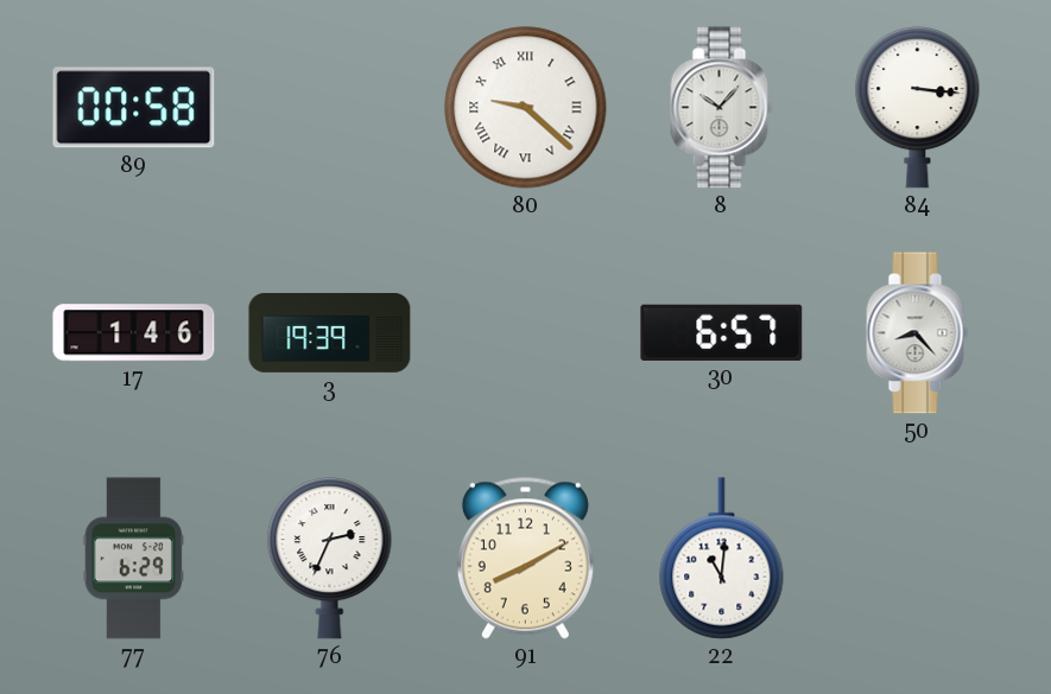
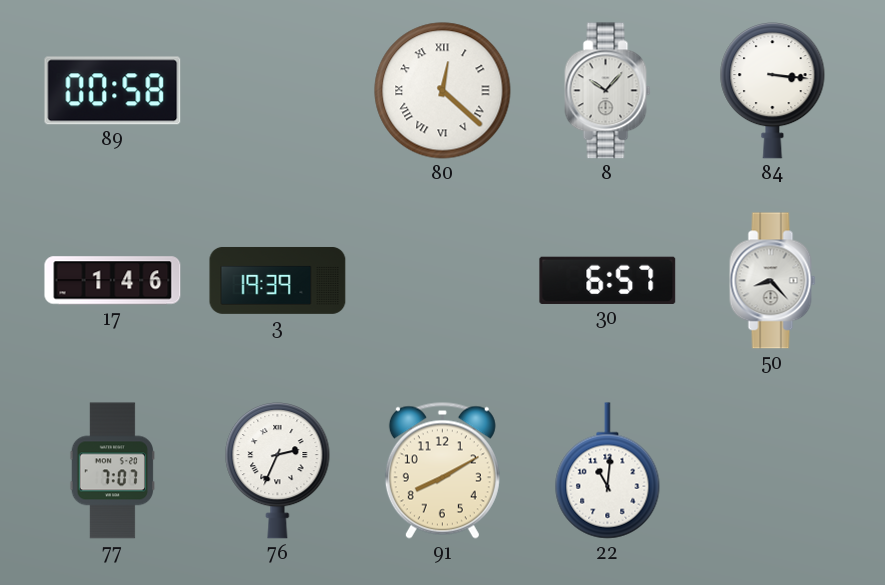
80: 9:22 -> 12:22
77: 6:29 -> 7:07
